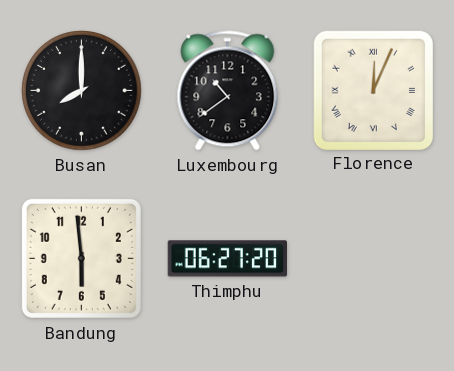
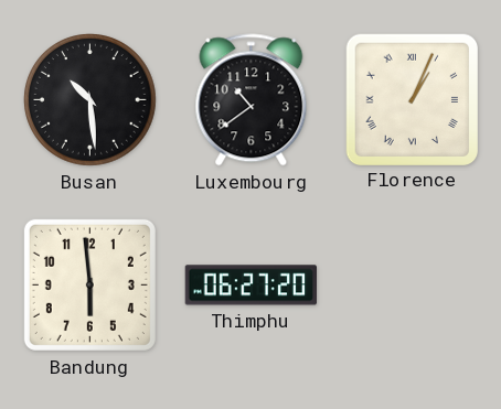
Busan: 8:00 -> 10:29
Florence: 12:04 -> 1:04
